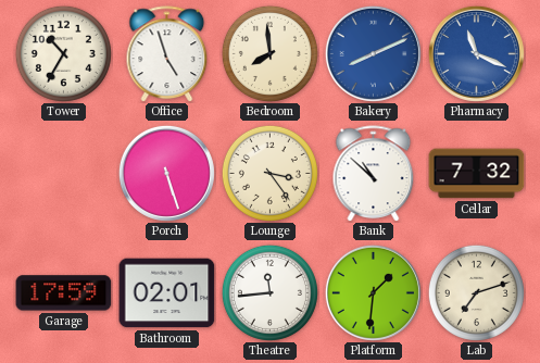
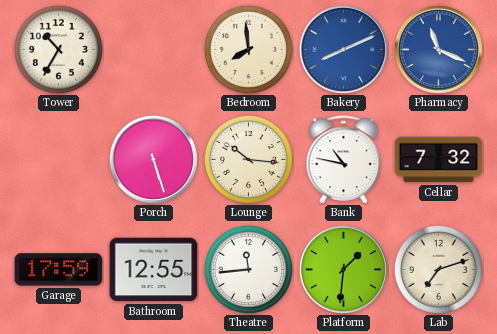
Office: 4:57 -> none
Lounge: 3:24 -> 10:16
Bank: 10:52 -> 10:47
Bathroom: 02:01 -> 12:55
